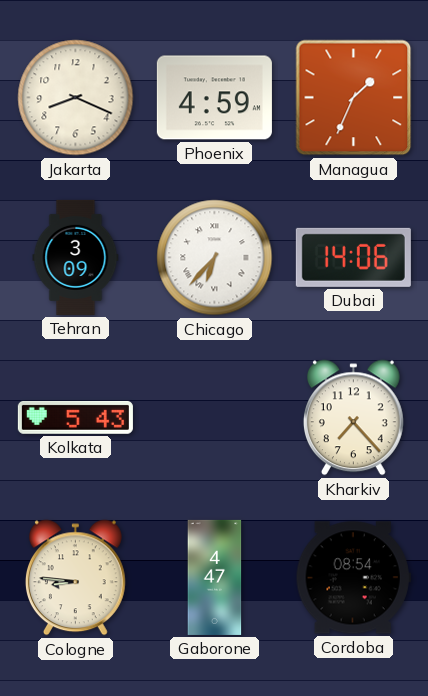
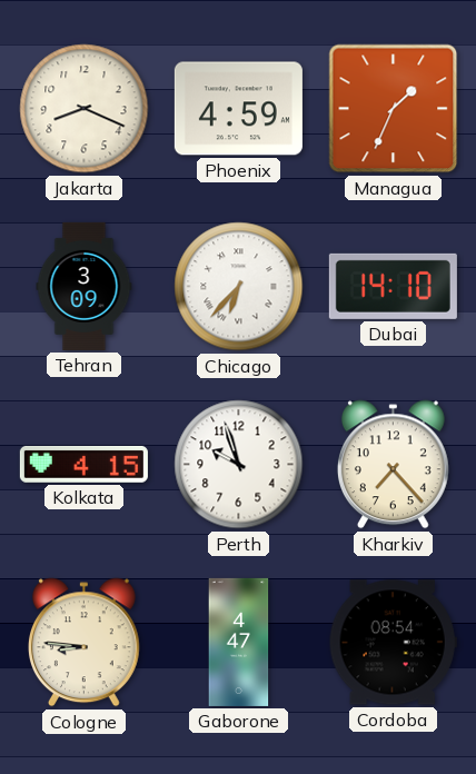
Dubai: 14:06 -> 14:10
Kolkata: 5:43 -> 4:15
Perth: none -> 9:57
